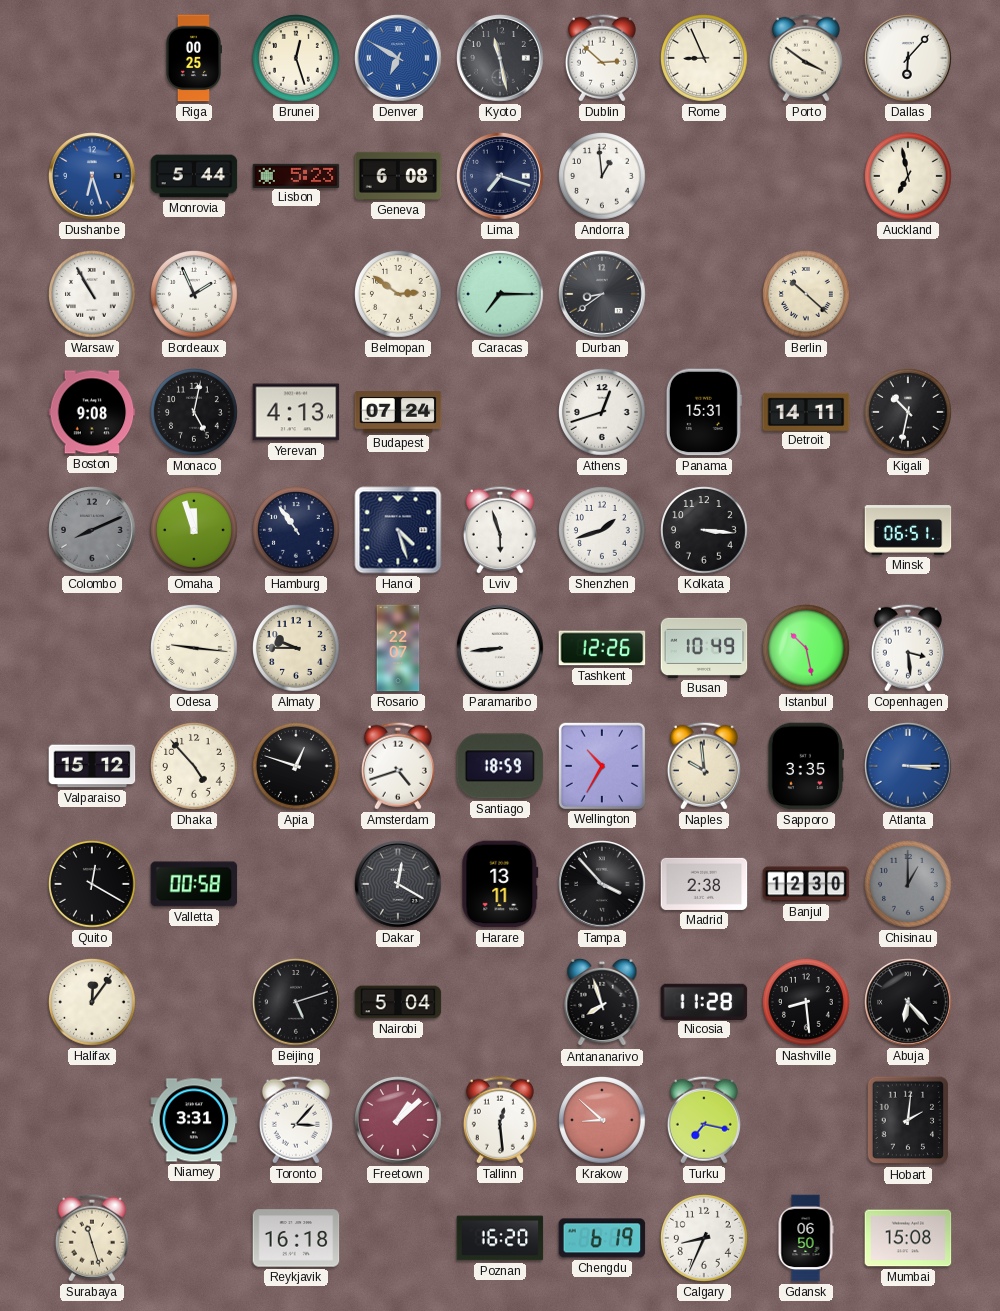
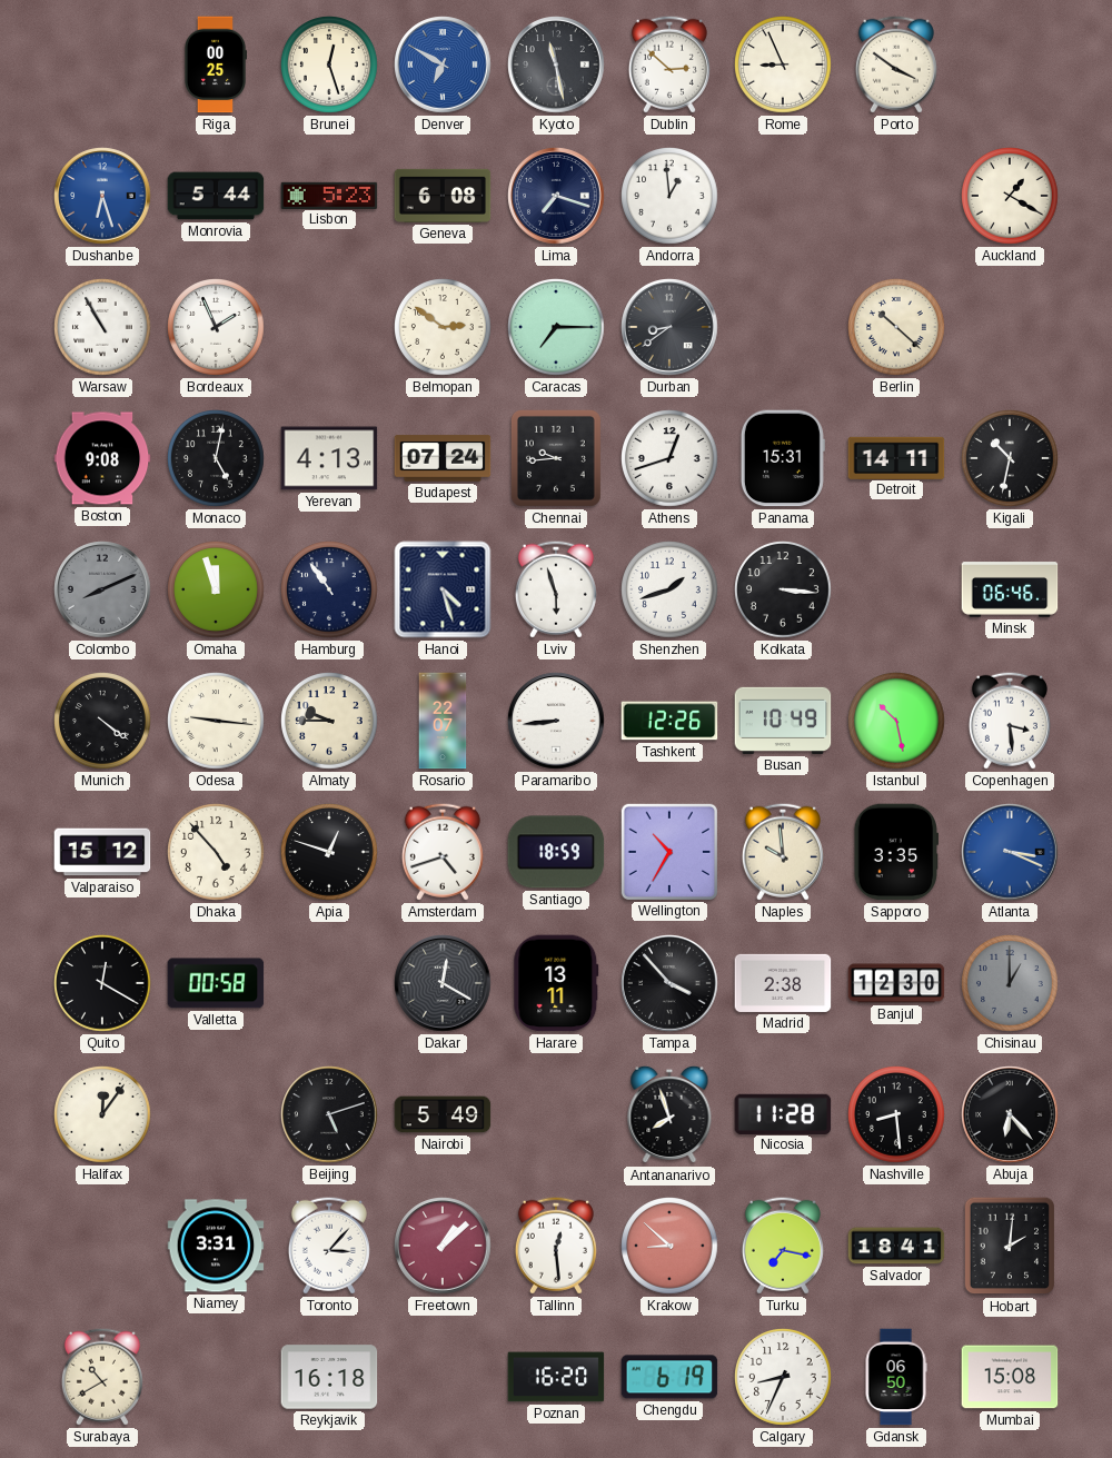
Dallas: 6:07 -> none
Auckland: 6:58 -> 1:20
Chennai: none -> 9:44
Minsk: 06:51 -> 06:46
Munich: none -> 4:21
Atlanta: 3:15 -> 3:19
Nairobi: 5:04 -> 5:49
Salvador: none -> 18:41
Surabaya: 11:27 -> 10:40
